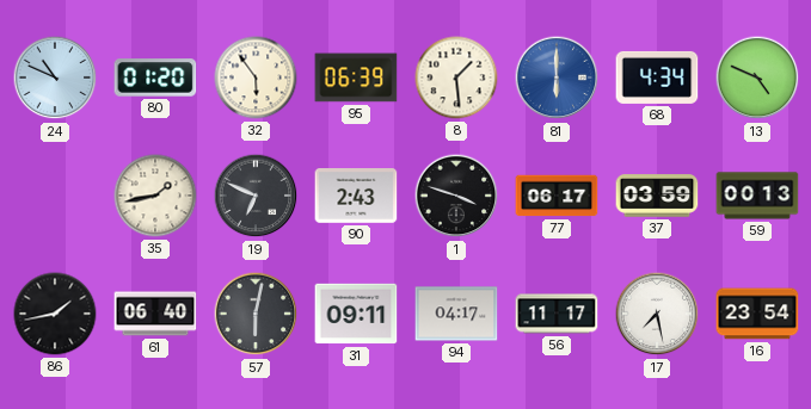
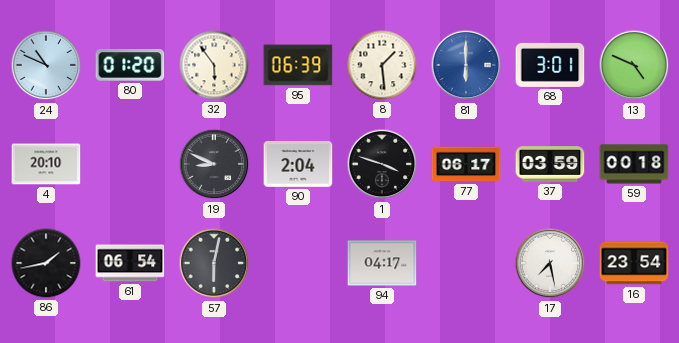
68: 4:34 -> 3:01
4: none -> 20:10
35: 1:43 -> none
19: 6:49 -> 8:49
90: 2:43 -> 2:04
59: 00:13 -> 00:18
61: 06:40 -> 06:54
31: 09:11 -> none
56: 11:17 -> none
